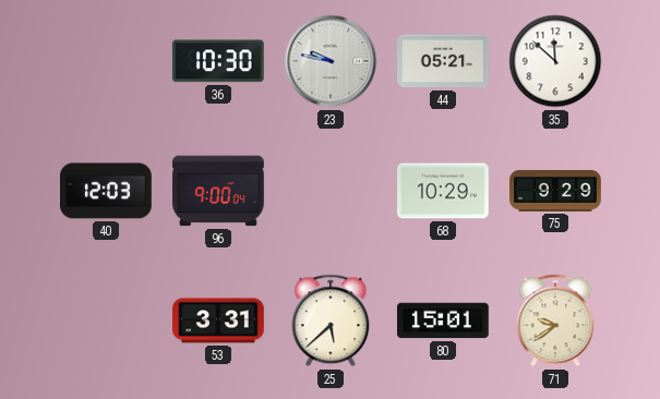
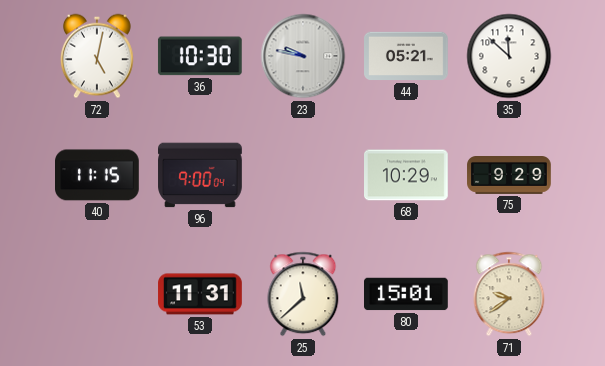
72: none -> 5:02
40: 12:03 -> 11:15
53: 3:31 -> 11:31
25: 5:38 -> 11:38
